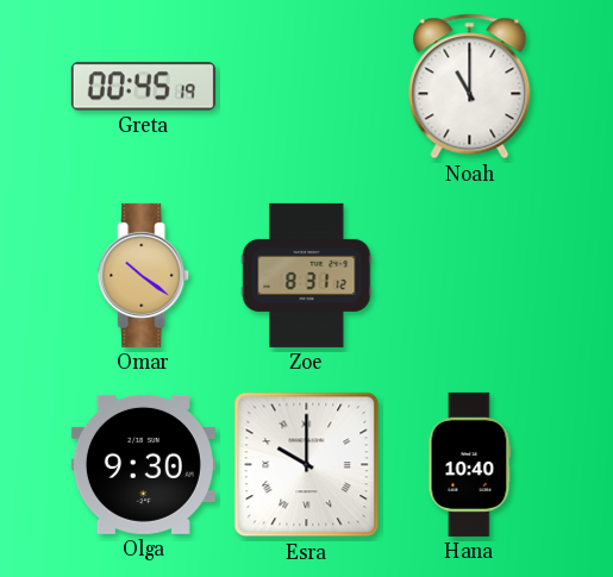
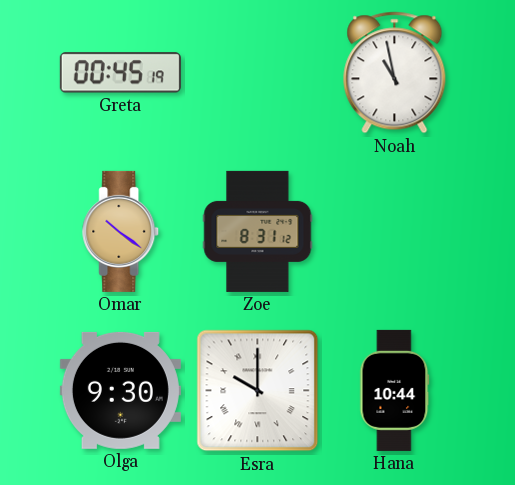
Noah: 11:00 -> 10:58
Hana: 10:40 -> 10:44
